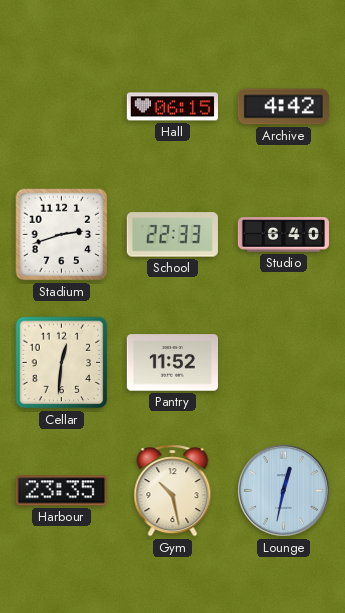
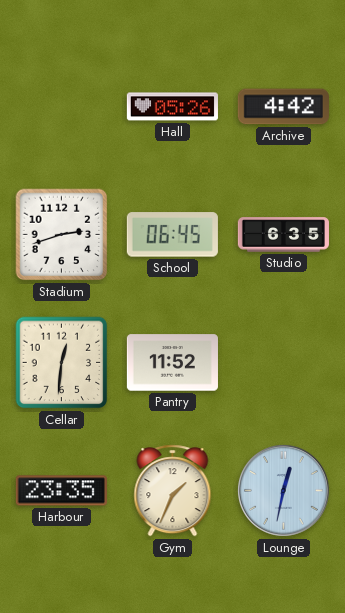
Hall: 06:15 -> 05:26
School: 22:33 -> 06:45
Studio: 6:40 -> 6:35
Gym: 10:28 -> 1:34
